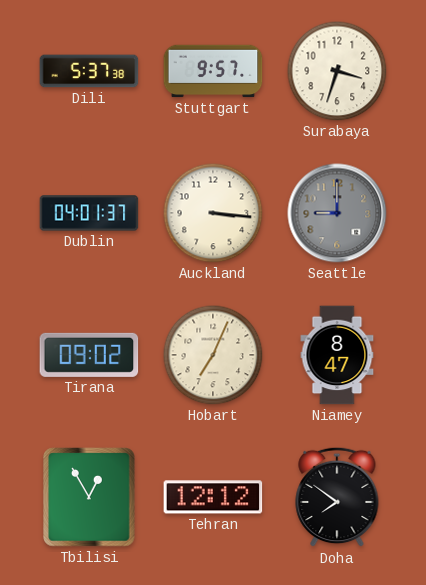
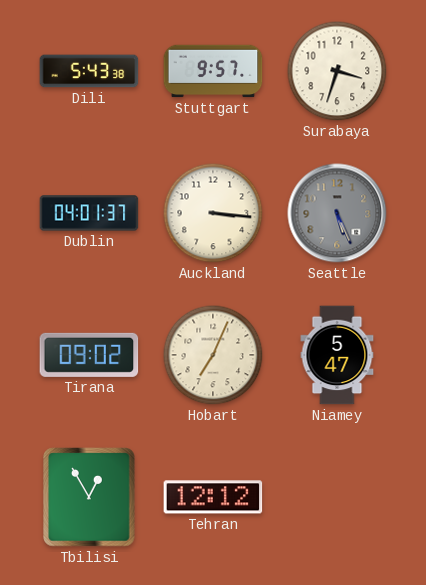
Dili: 5:37 -> 5:43
Seattle: 9:00 -> 5:26
Niamey: 8:47 -> 5:47
Doha: 7:51 -> none
